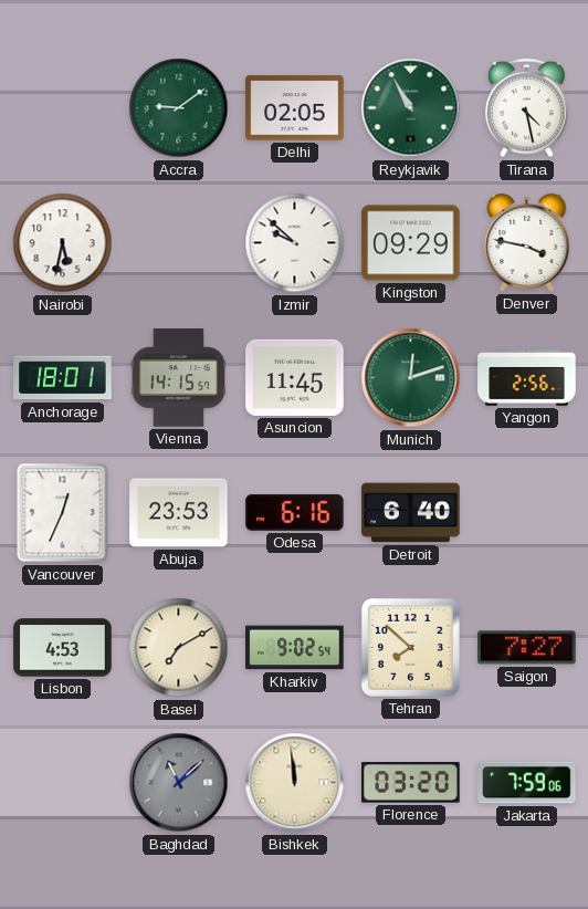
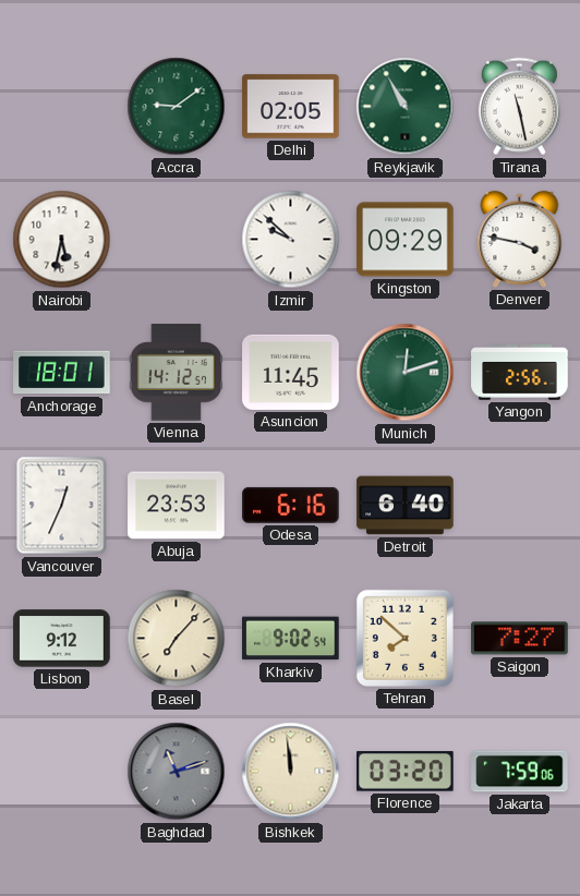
Tirana: 4:28 -> 11:28
Vienna: 14:15 -> 14:12
Lisbon: 4:53 -> 9:12
Basel: 7:10 -> 7:07
Baghdad: 11:08 -> 11:12
